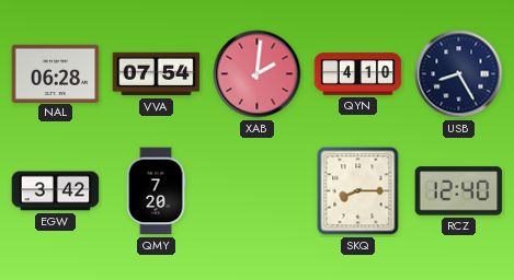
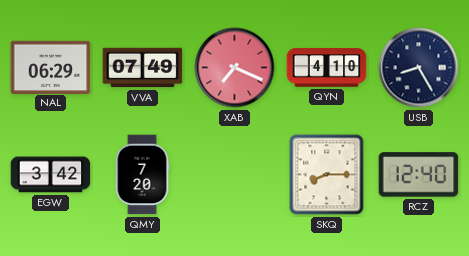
NAL: 06:28 -> 06:29
VVA: 07:54 -> 07:49
XAB: 2:01 -> 7:19
